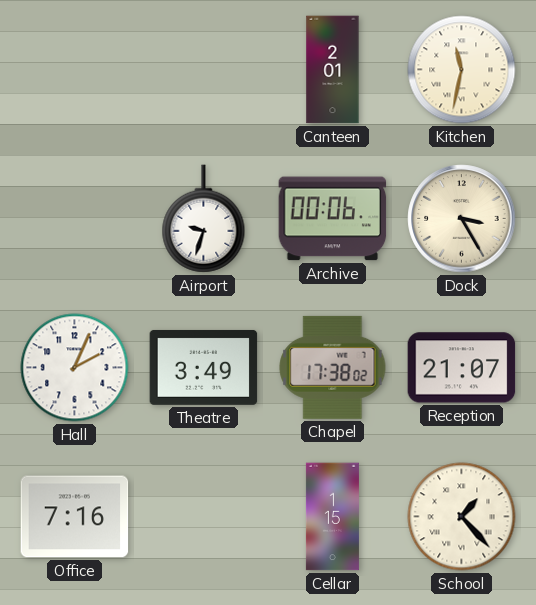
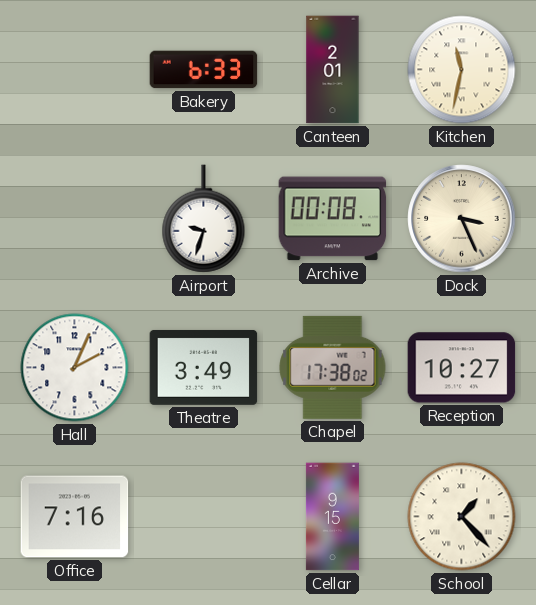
Bakery: none -> 6:33
Archive: 00:06 -> 00:08
Dock: 3:25 -> 3:26
Reception: 21:07 -> 10:27
Cellar: 1:15 -> 9:15
